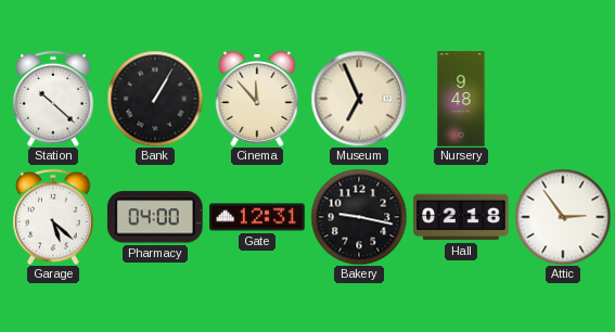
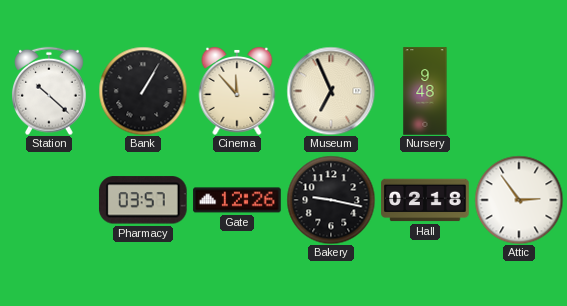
Garage: 5:22 -> none
Pharmacy: 04:00 -> 03:57
Gate: 12:31 -> 12:26
